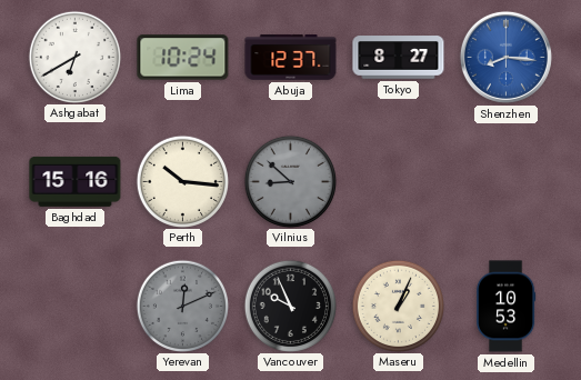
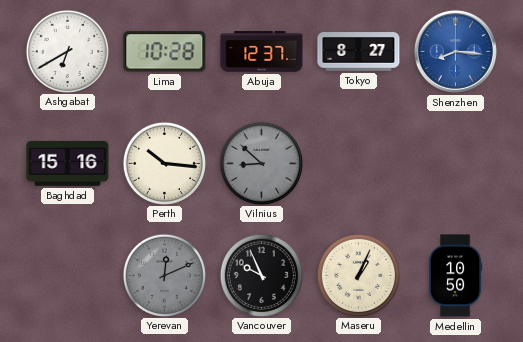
Lima: 10:24 -> 10:28
Medellin: 10:53 -> 10:50
